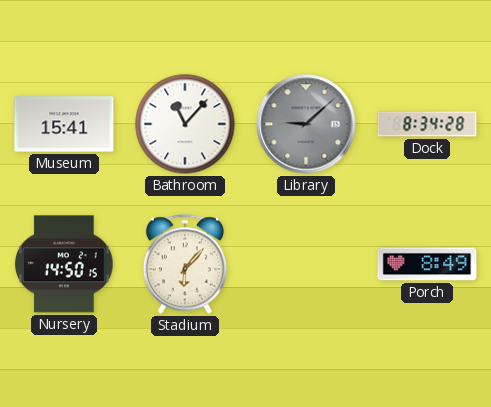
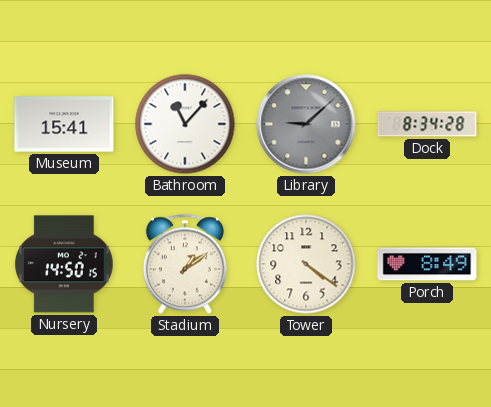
Stadium: 6:07 -> 1:09
Tower: none -> 4:21
